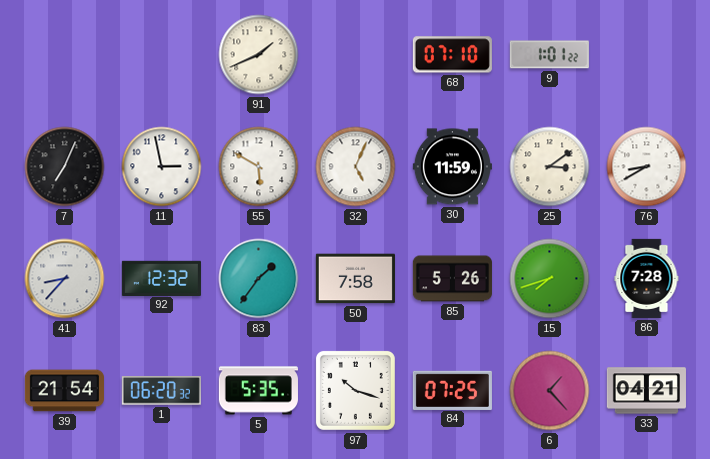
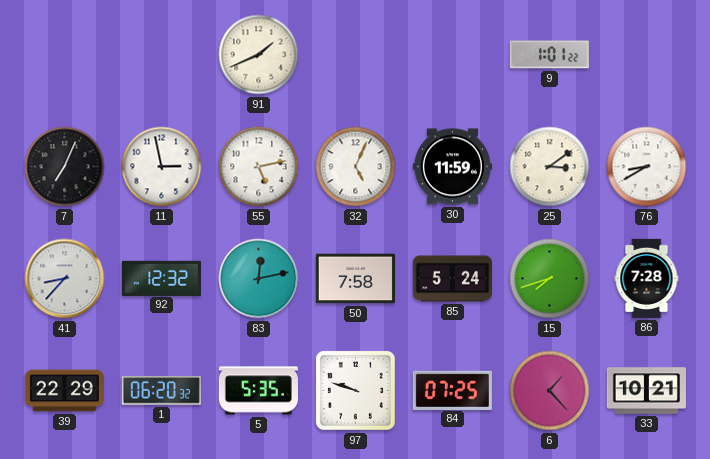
68: 07:10 -> none
55: 5:50 -> 5:13
83: 1:36 -> 12:13
85: 5:26 -> 5:24
39: 21:54 -> 22:29
97: 10:18 -> 9:48
33: 04:21 -> 10:21
